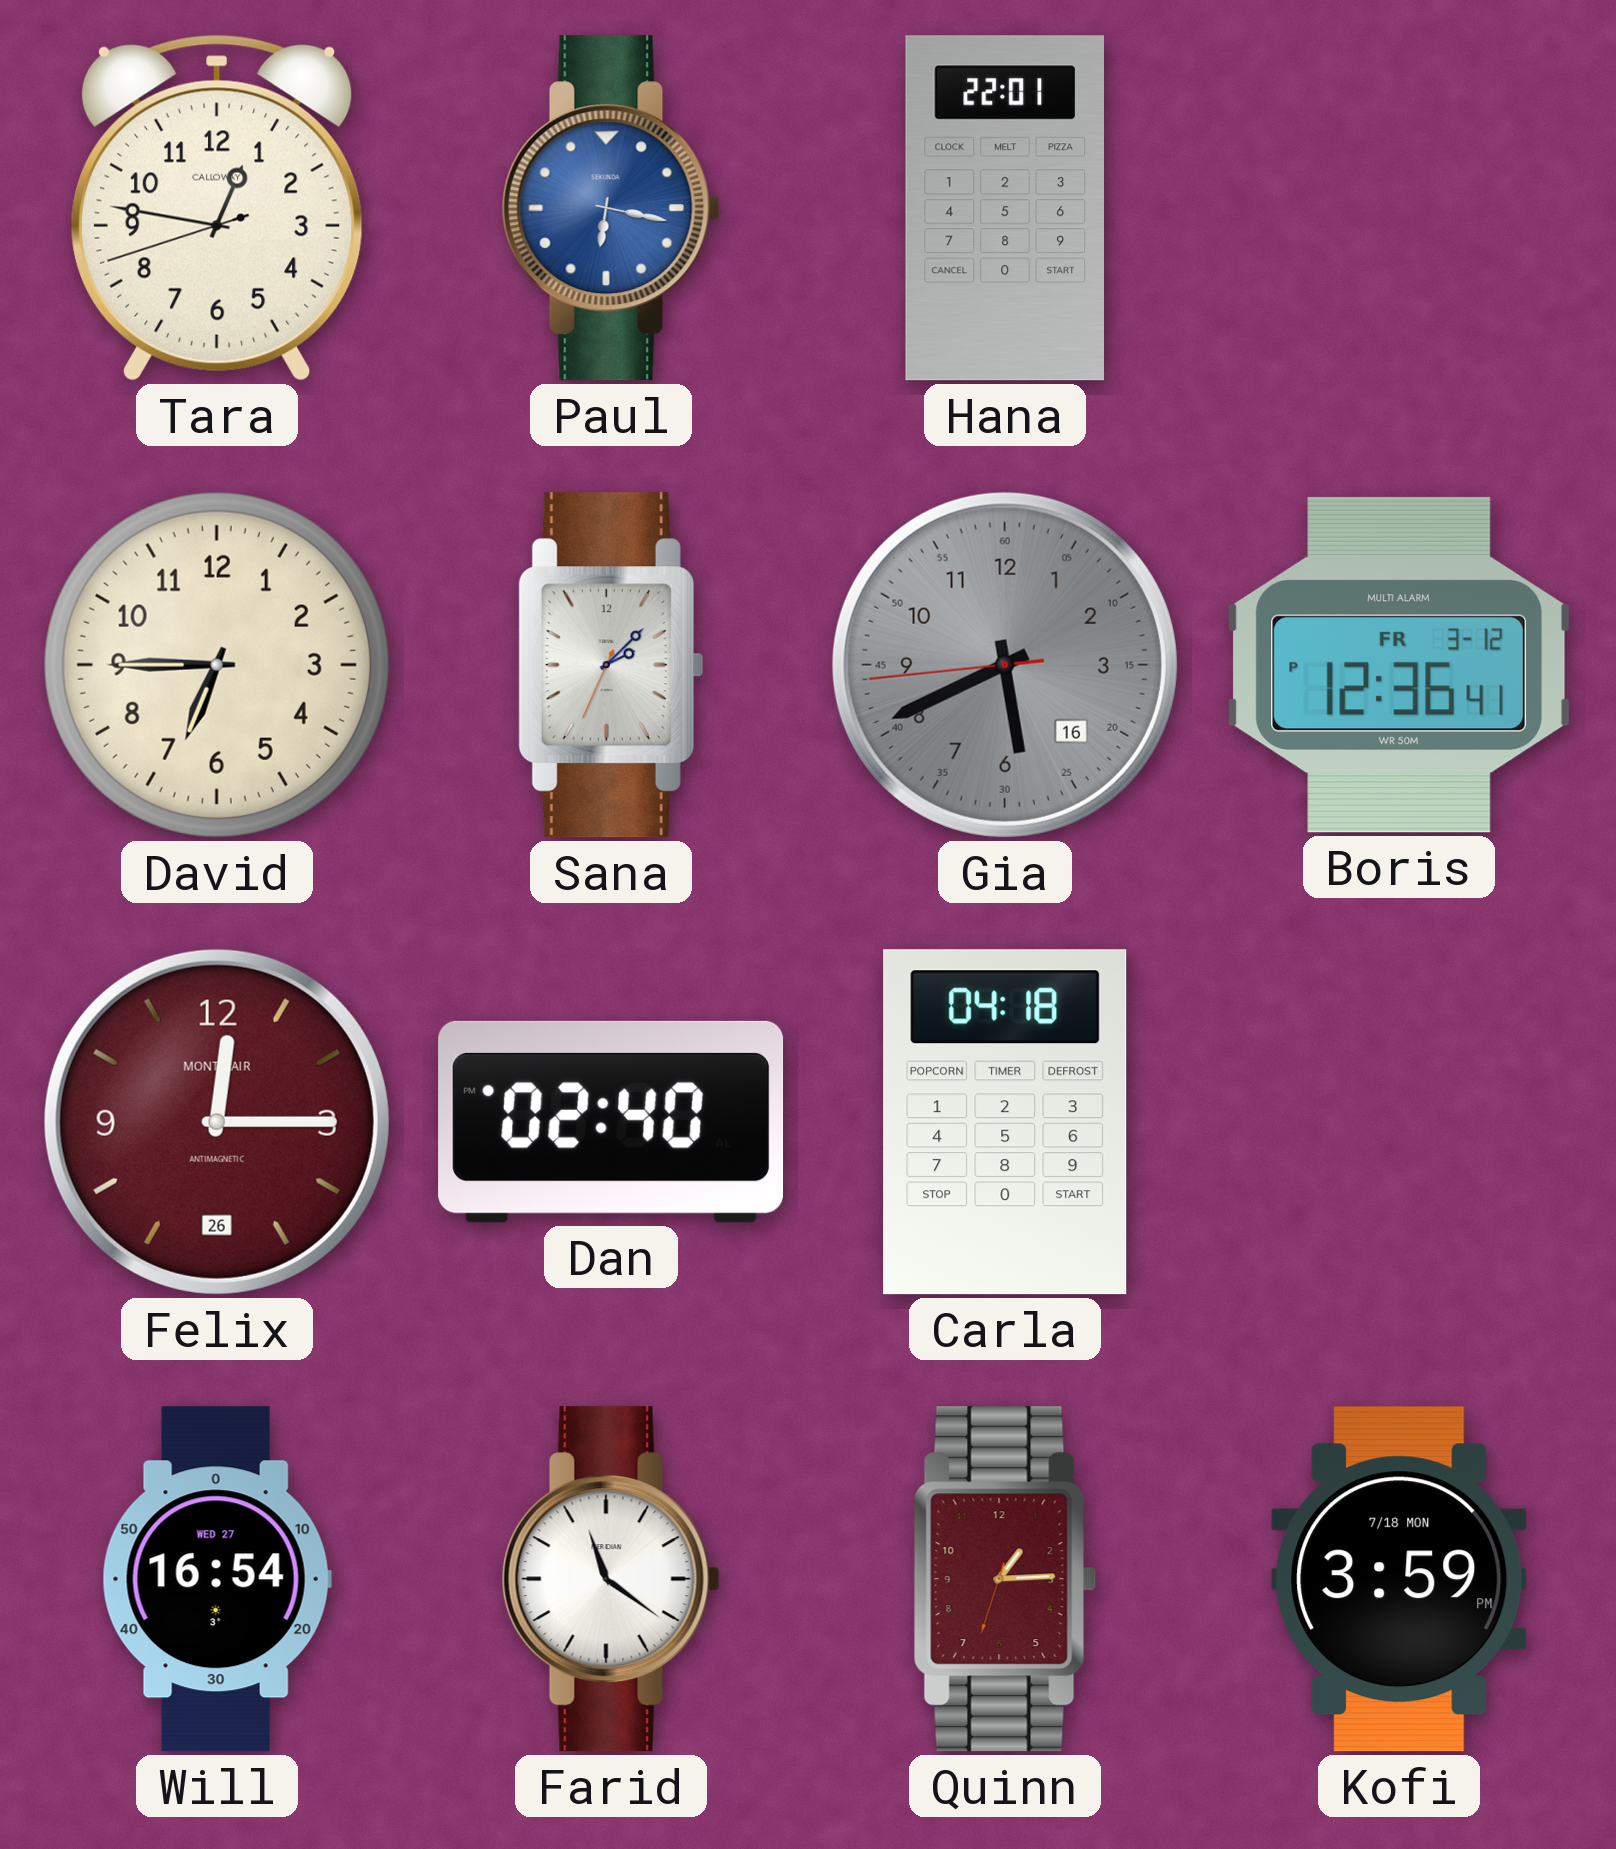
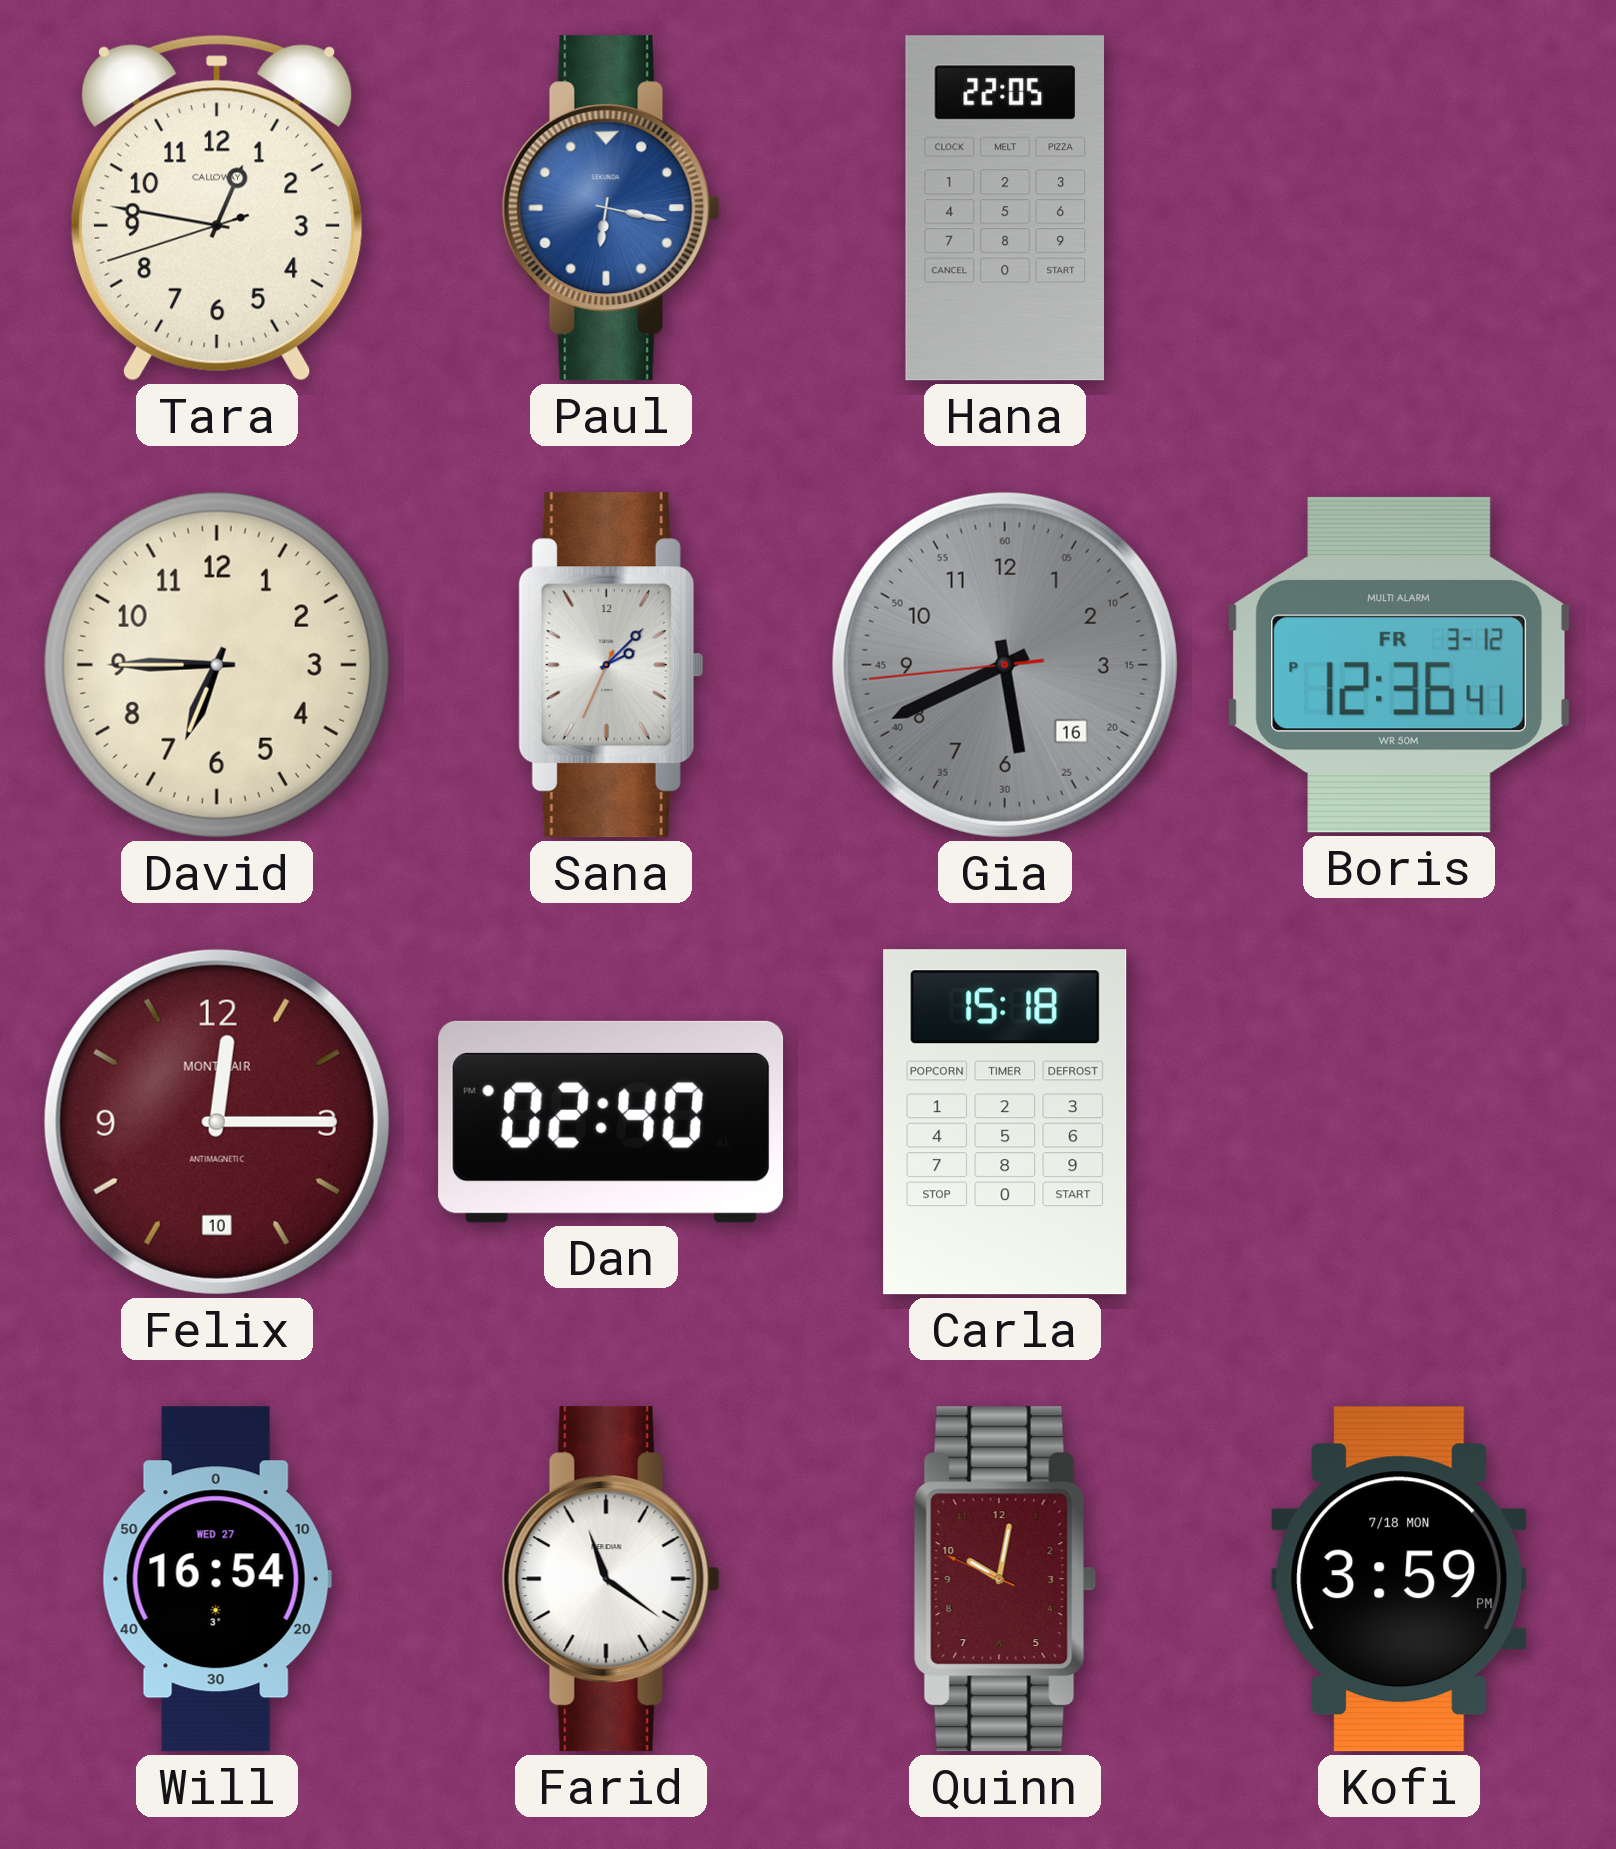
Hana: 22:01 -> 22:05
Felix date: 26 -> 10
Carla: 04:18 -> 15:18
Quinn: 1:14 -> 10:01
